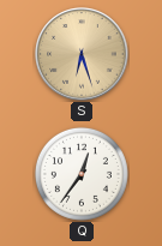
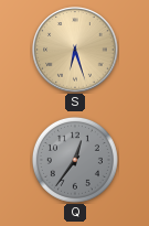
Q dial: white -> grey
